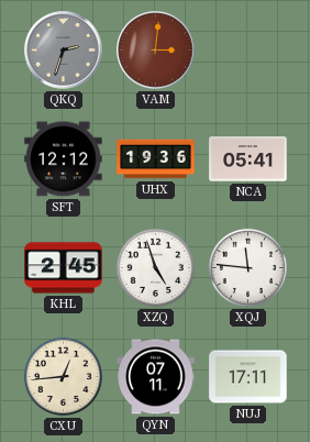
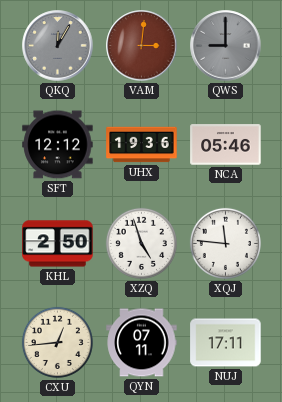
QKQ: 2:33 -> 12:05
QWS: none -> 9:00
NCA: 05:41 -> 05:46
KHL: 2:45 -> 2:50
